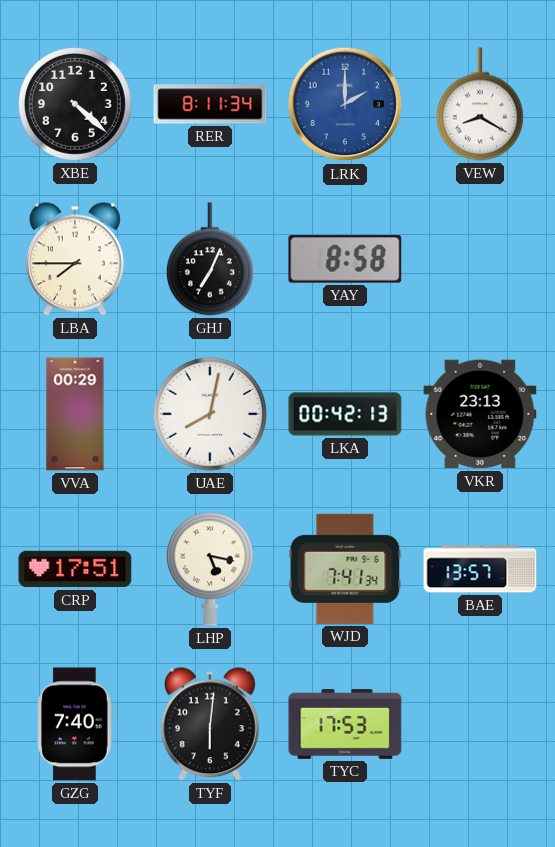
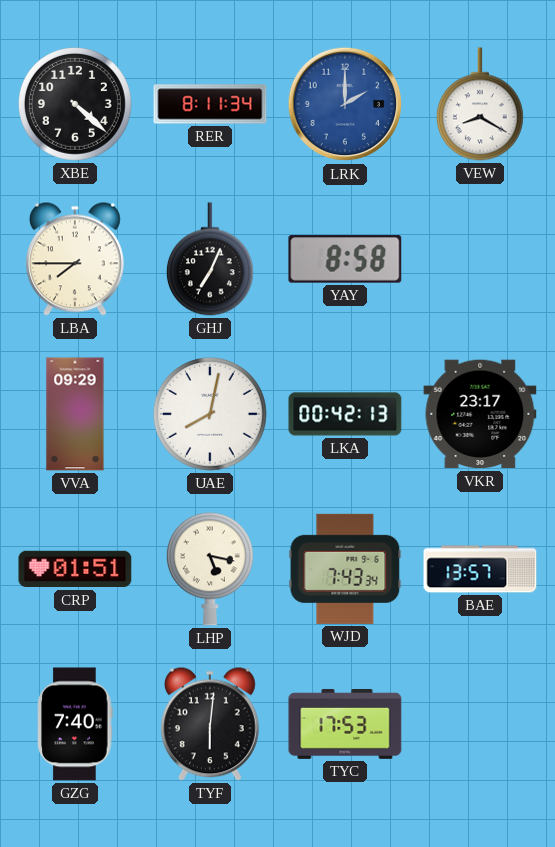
VVA: 00:29 -> 09:29
VKR: 23:13 -> 23:17
CRP: 17:51 -> 01:51
WJD: 7:41 -> 7:43
